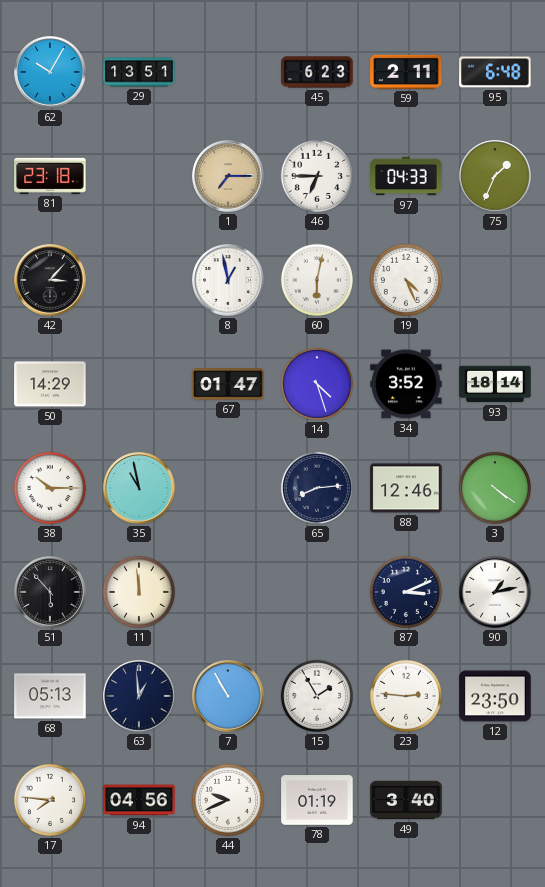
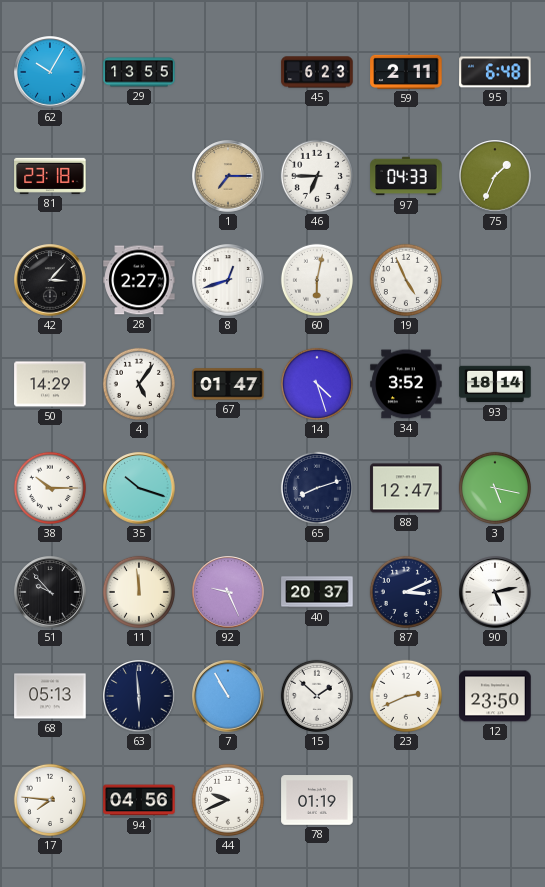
29: 13:51 -> 13:55
28: none -> 2:27
8: 12:58 -> 12:42
19: 4:26 -> 4:56
4: none -> 5:06
35: 10:58 -> 10:18
65: 8:14 -> 8:12
88: 12:46 -> 12:47
3: 4:21 -> 5:17
51: 5:53 -> 9:53
92: none -> 9:26
40: none -> 20:37
90: 1:13 -> 5:13
63: 12:59 -> 5:59
15: 1:55 -> 1:52
23: 2:46 -> 2:41
49: 3:40 -> none
